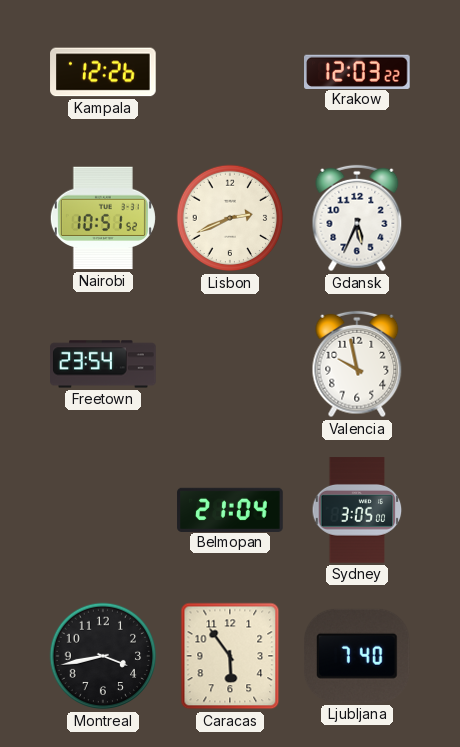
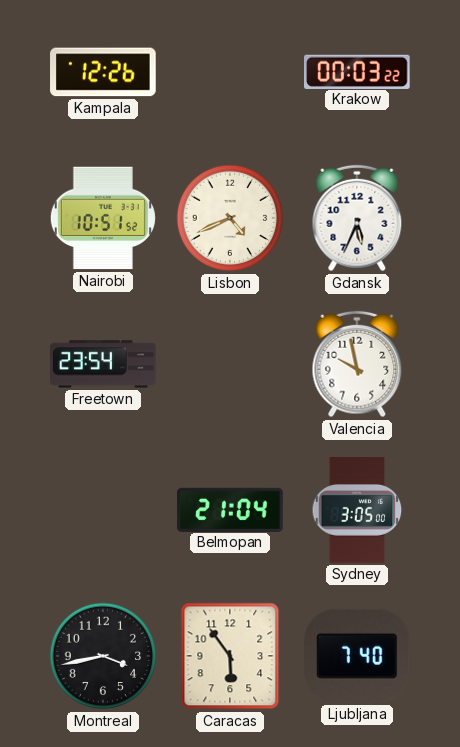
Krakow: 12:03 -> 00:03
Lisbon: 2:41 -> 4:41
